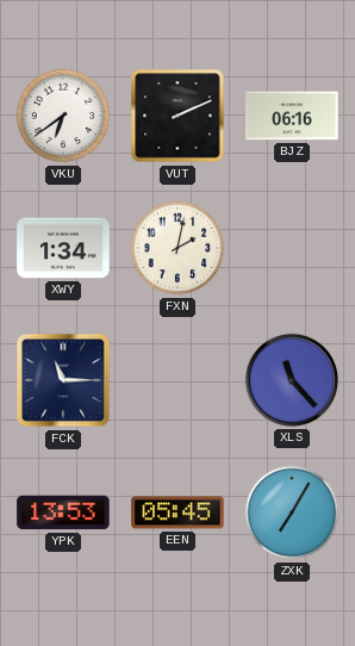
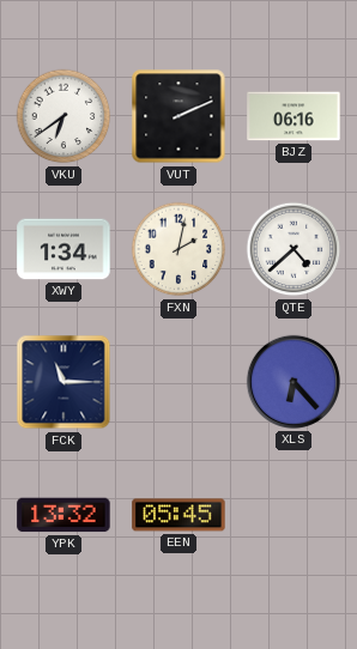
QTE: none -> 4:38
XLS: 11:23 -> 6:23
YPK: 13:53 -> 13:32
ZXK: 7:05 -> none
